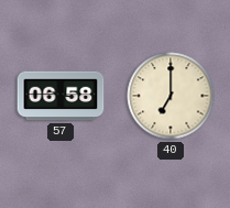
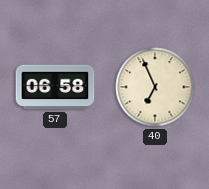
40: 7:00 -> 6:56
